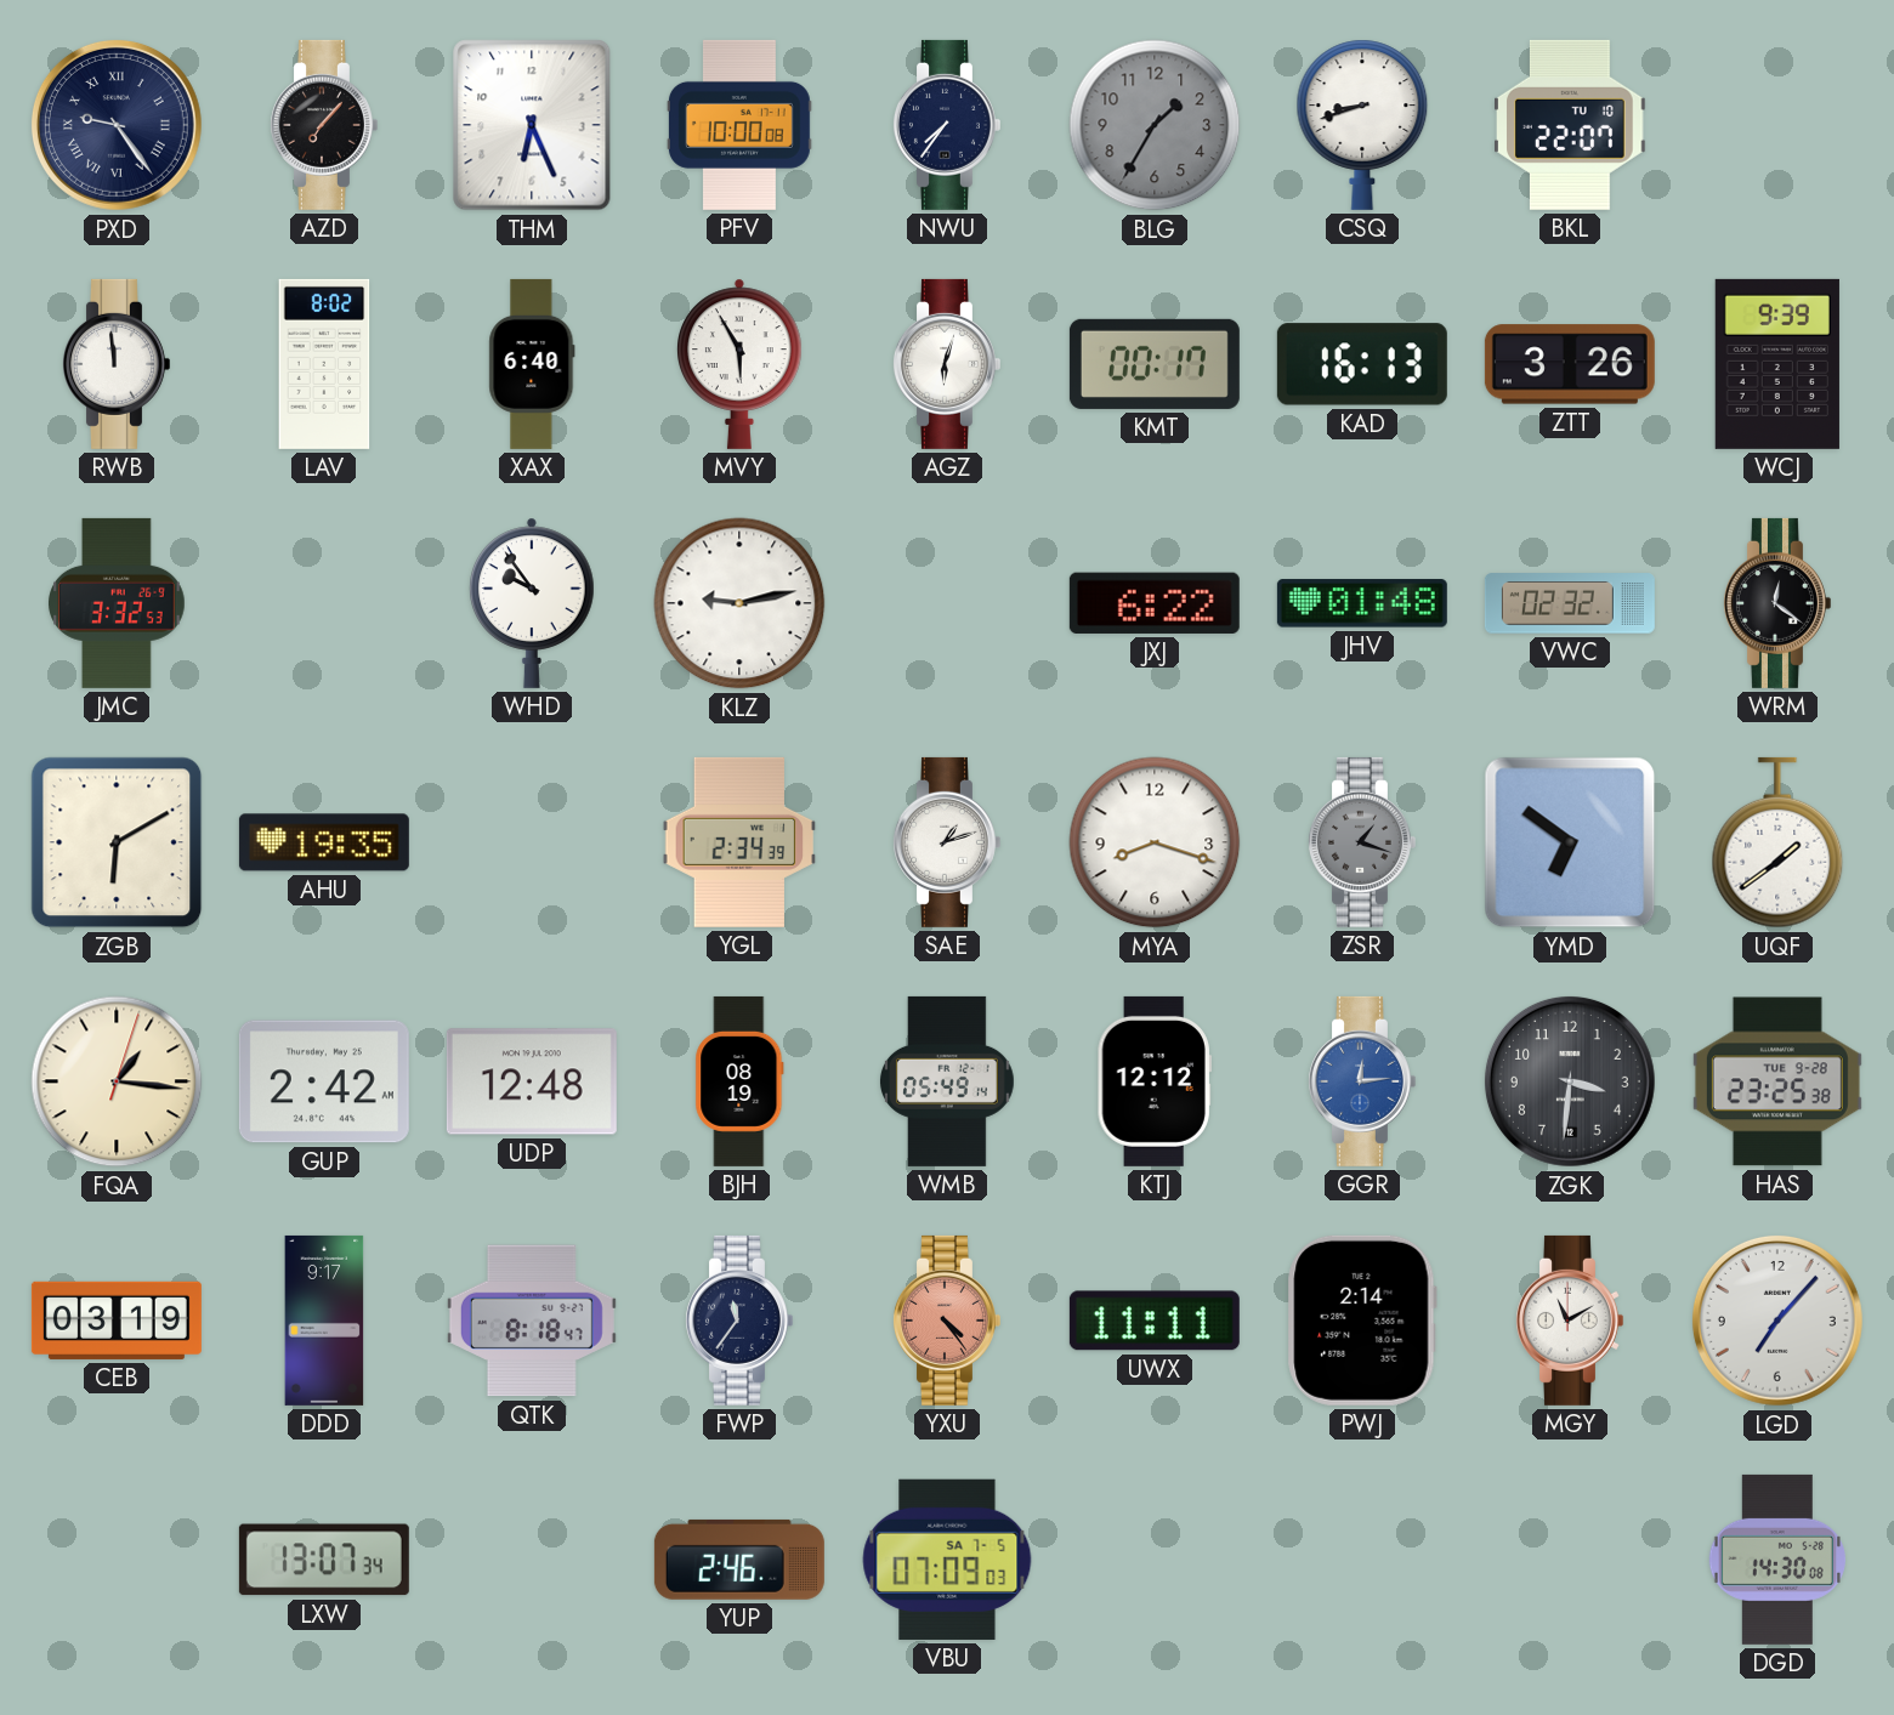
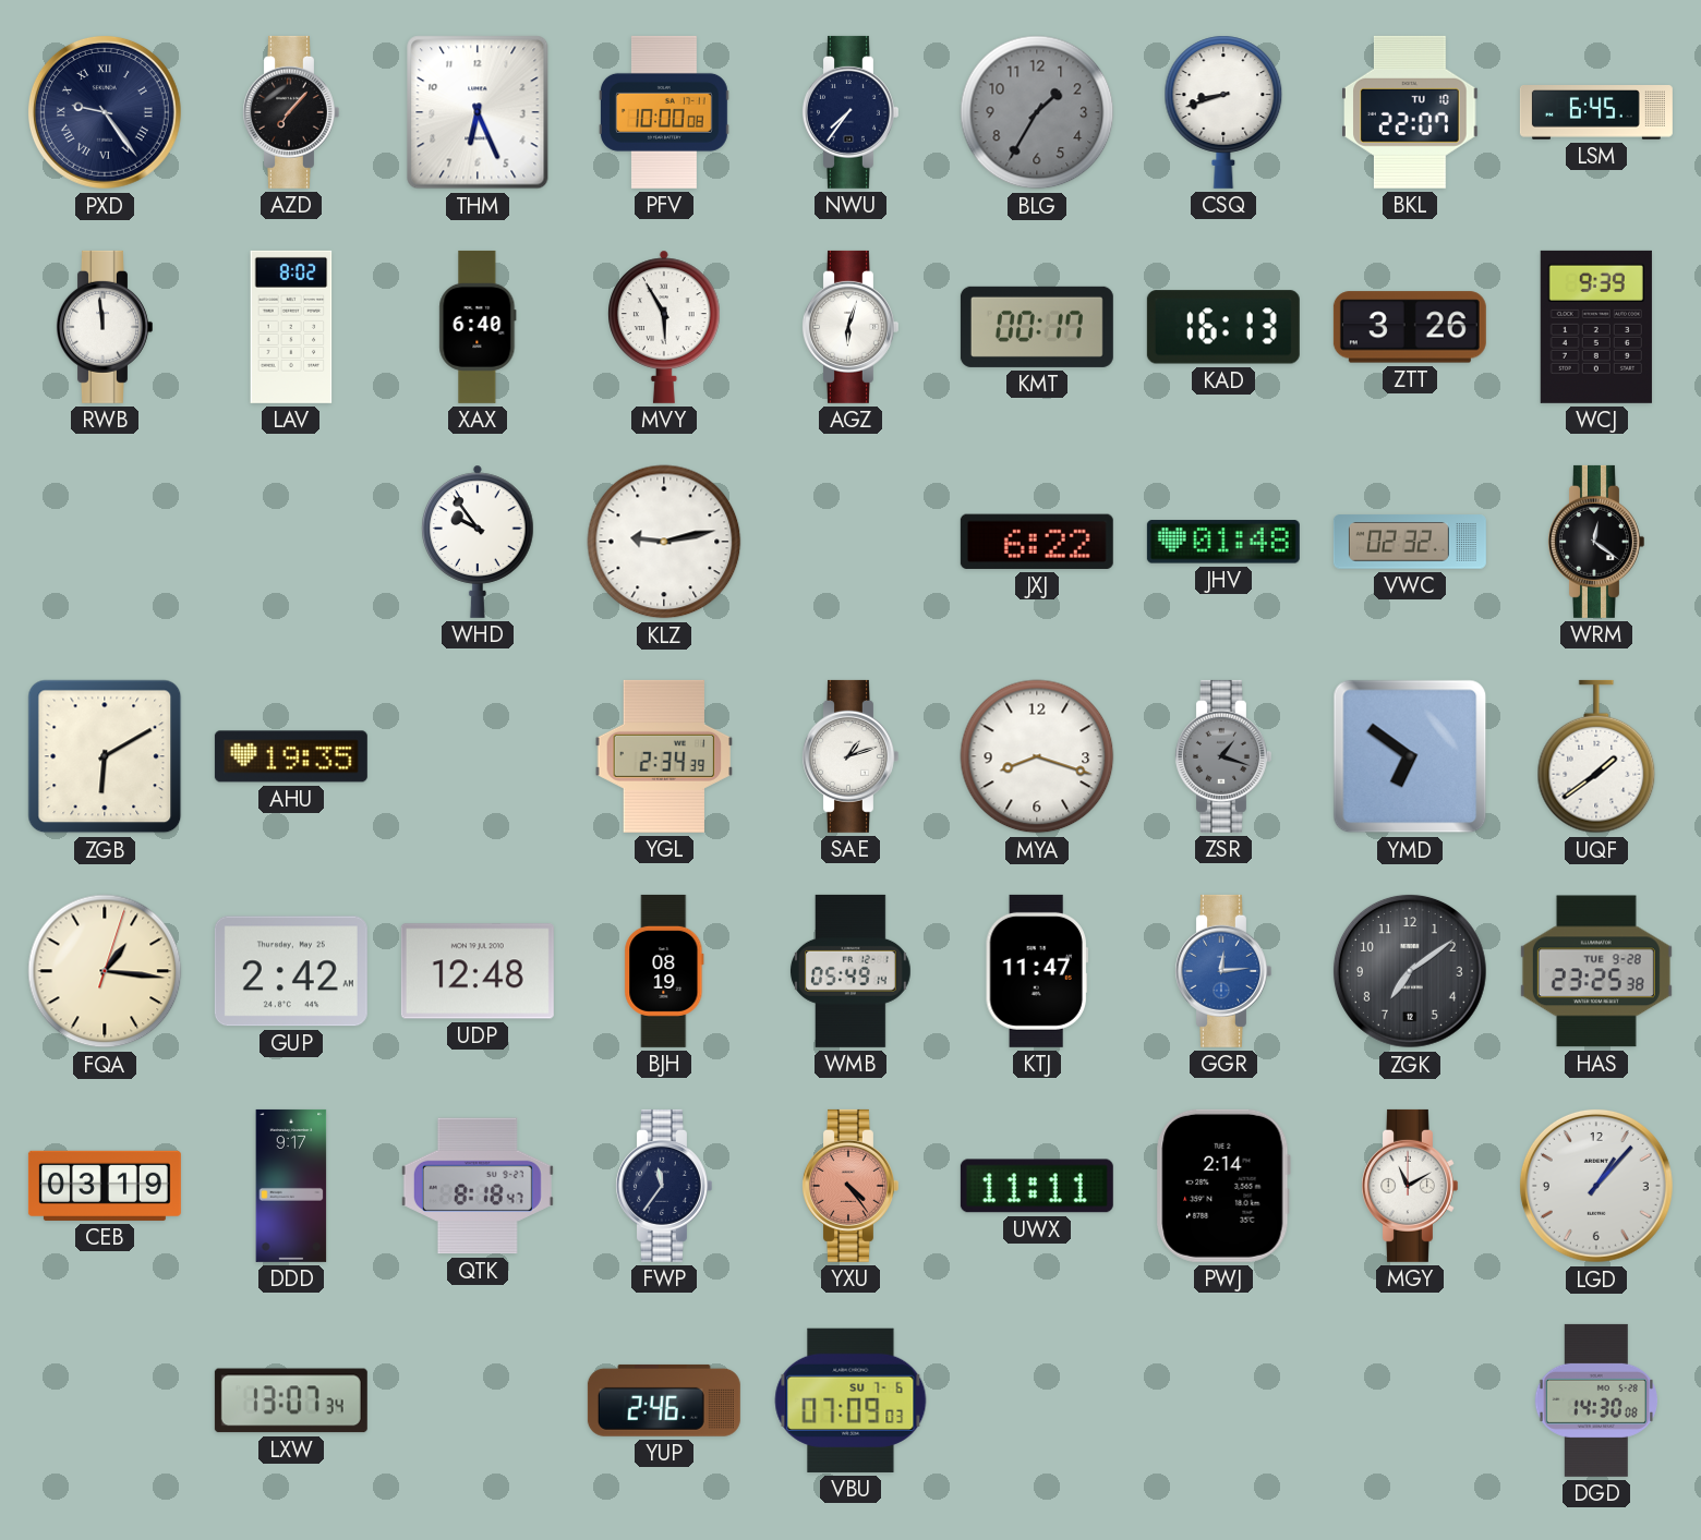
LSM: none -> 6:45
JMC: 3:32 -> none
KTJ: 12:12 -> 11:47
ZGK: 3:31 -> 7:09
LGD: 7:07 -> 1:07
VBU date: SA 7-5 -> SU 7-6
